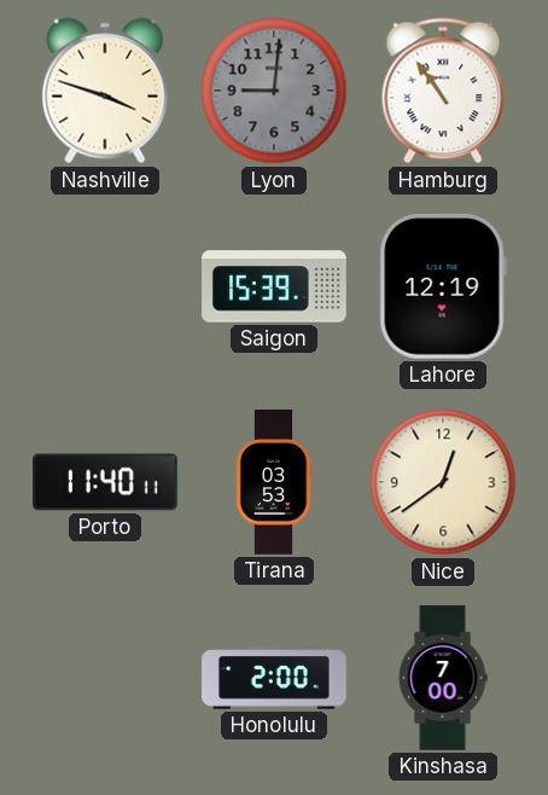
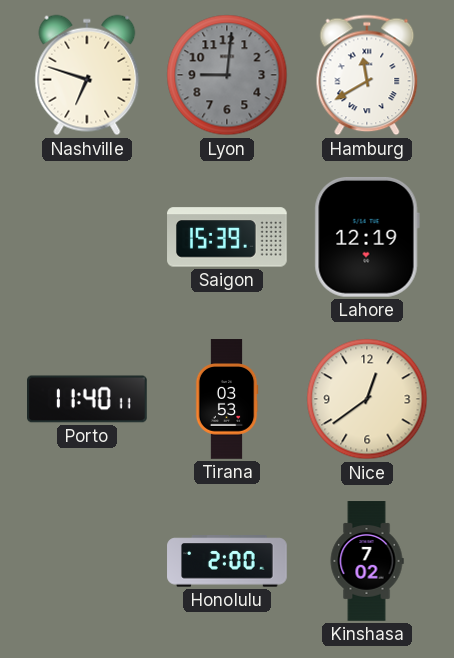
Nashville: 3:48 -> 6:48
Hamburg: 10:54 -> 11:40
Kinshasa: 7:00 -> 7:02
